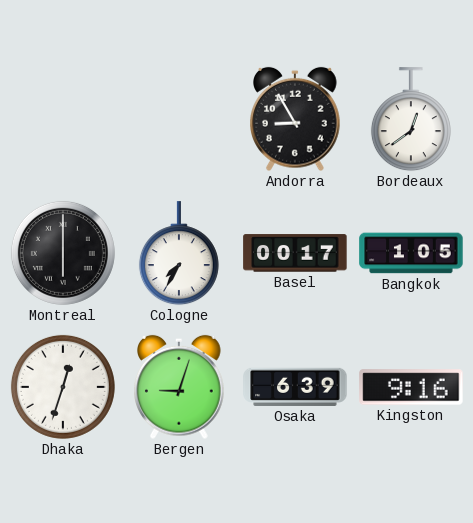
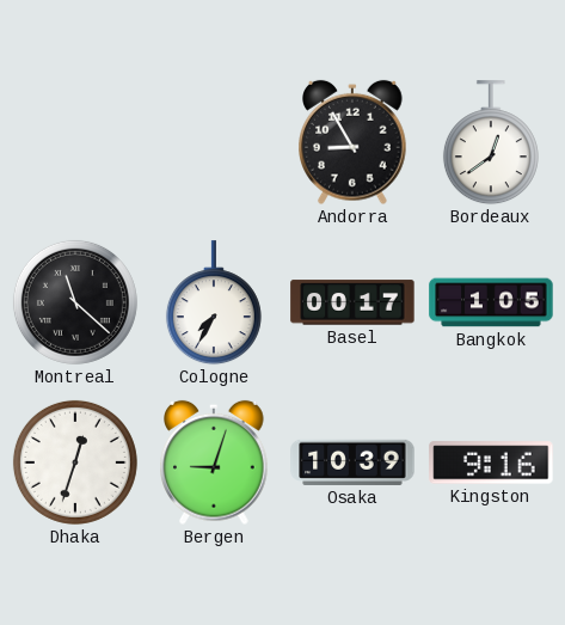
Montreal: 6:00 -> 11:22
Osaka: 6:39 -> 10:39
